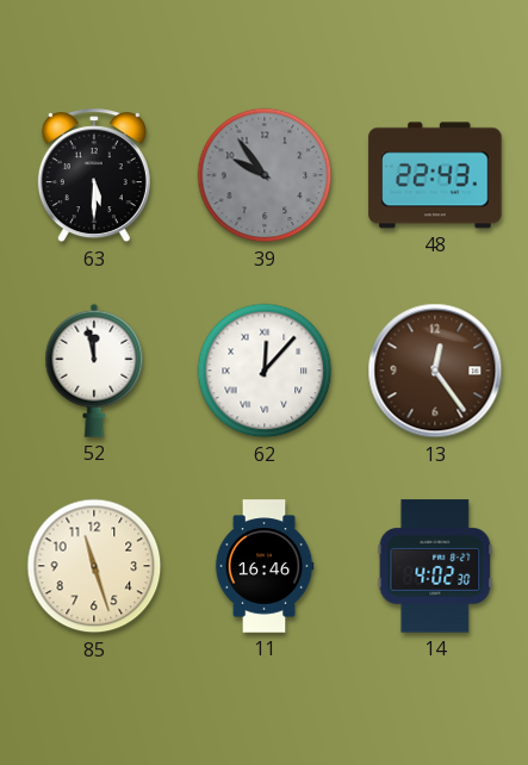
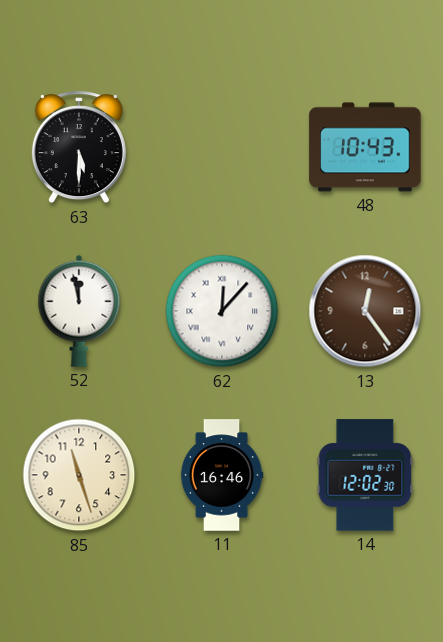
39: 9:54 -> none
48: 22:43 -> 10:43
14: 4:02 -> 12:02
